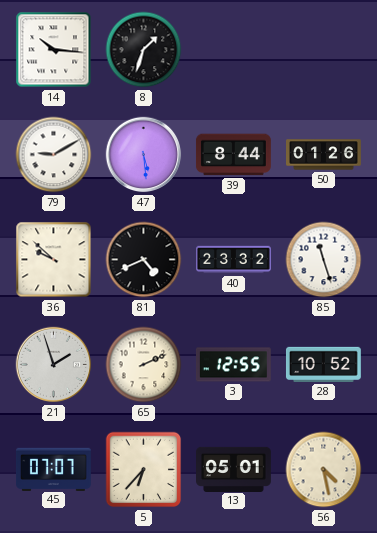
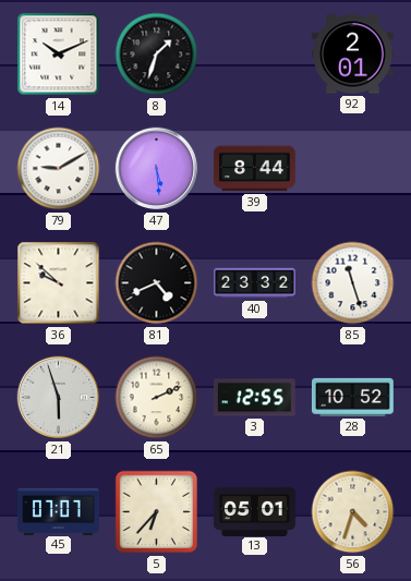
14: 10:16 -> 10:11
92: none -> 2:01
50: 01:26 -> none
21: 1:57 -> 5:57
56: 4:28 -> 4:33
